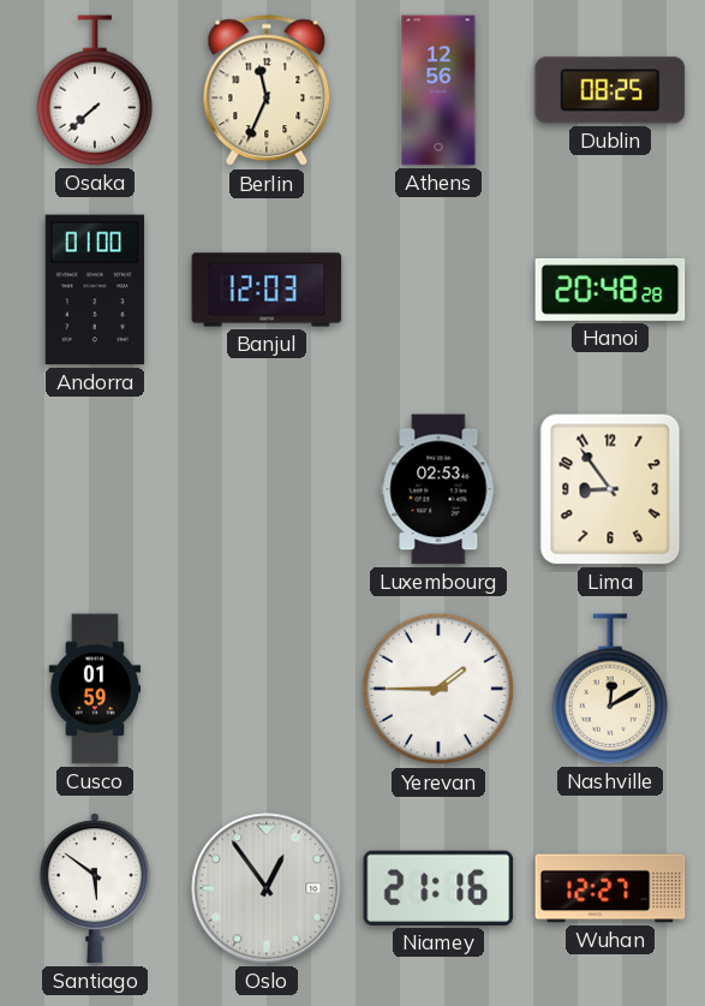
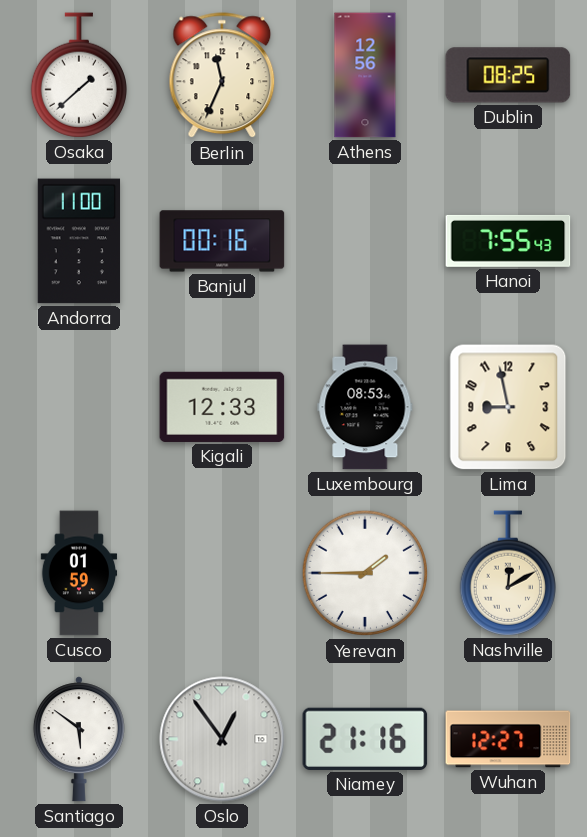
Osaka: 7:38 -> 1:38
Andorra: 01:00 -> 11:00
Banjul: 12:03 -> 00:16
Hanoi: 20:48 -> 7:55
Kigali: none -> 12:33
Luxembourg: 02:53 -> 08:53
Lima: 8:54 -> 8:58
